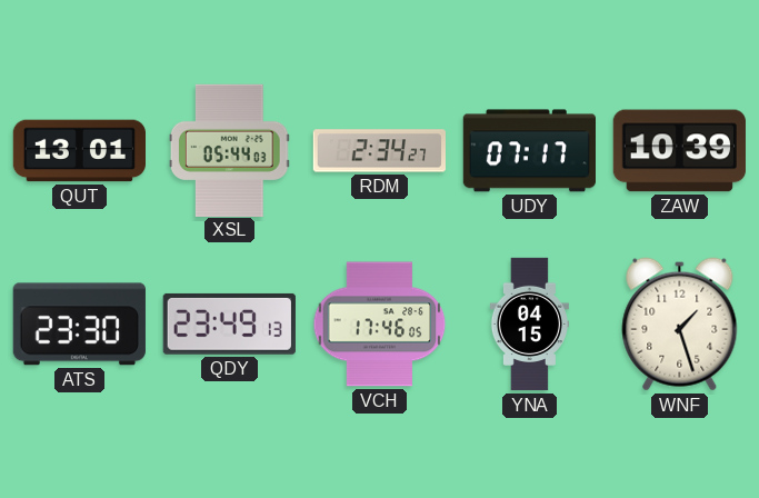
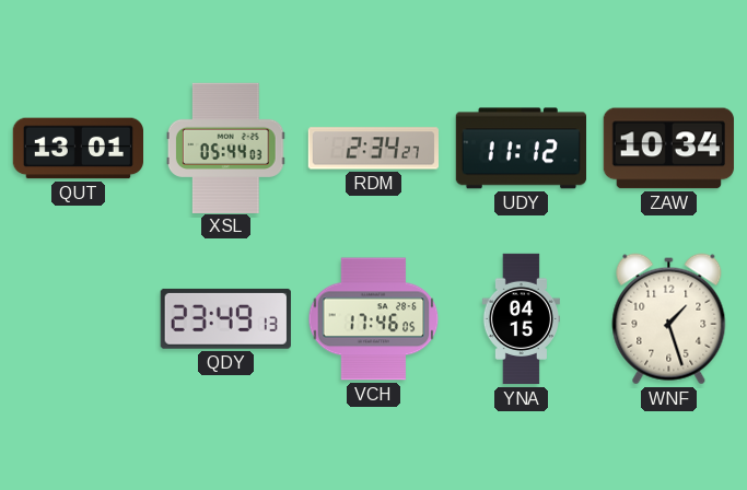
UDY: 07:17 -> 11:12
ZAW: 10:39 -> 10:34
ATS: 23:30 -> none
